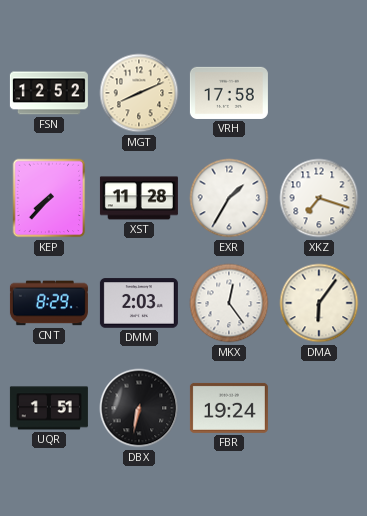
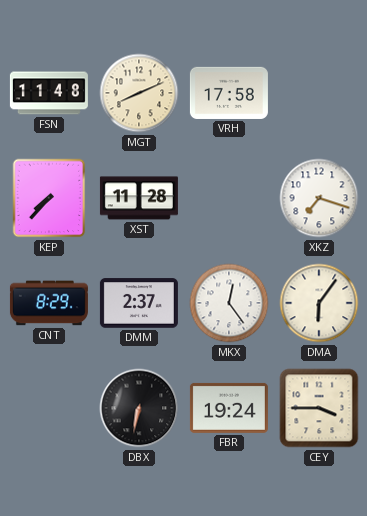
FSN: 12:52 -> 11:48
EXR: 1:35 -> none
DMM: 2:03 -> 2:37
UQR: 1:51 -> none
CEY: none -> 3:45
